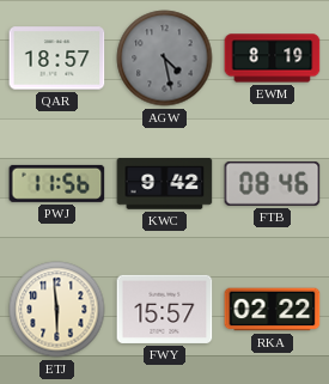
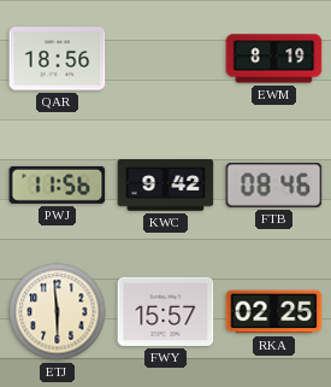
QAR: 18:57 -> 18:56
AGW: 4:28 -> none
RKA: 02:22 -> 02:25
